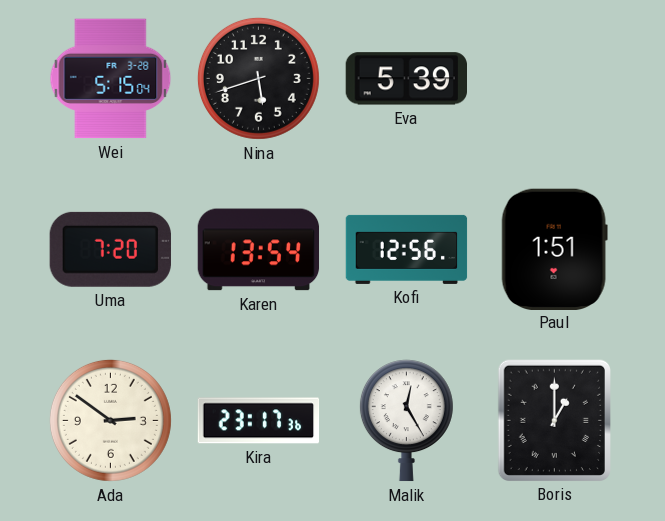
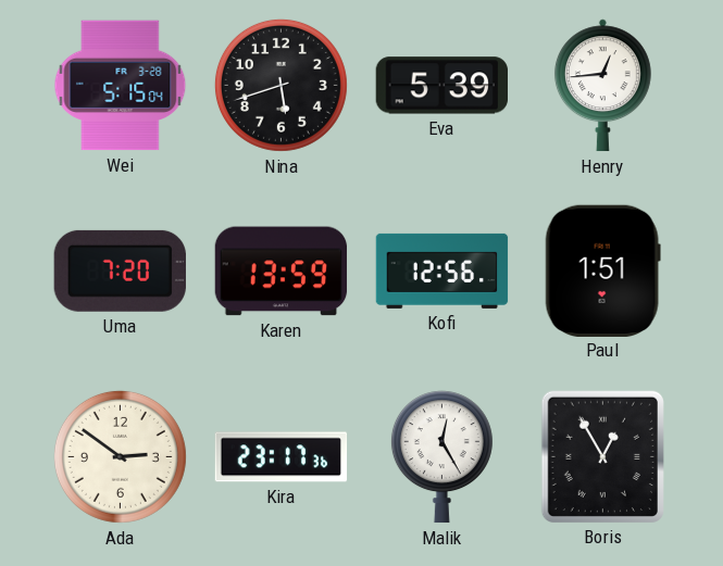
Henry: none -> 12:44
Karen: 13:54 -> 13:59
Boris: 1:00 -> 12:55
